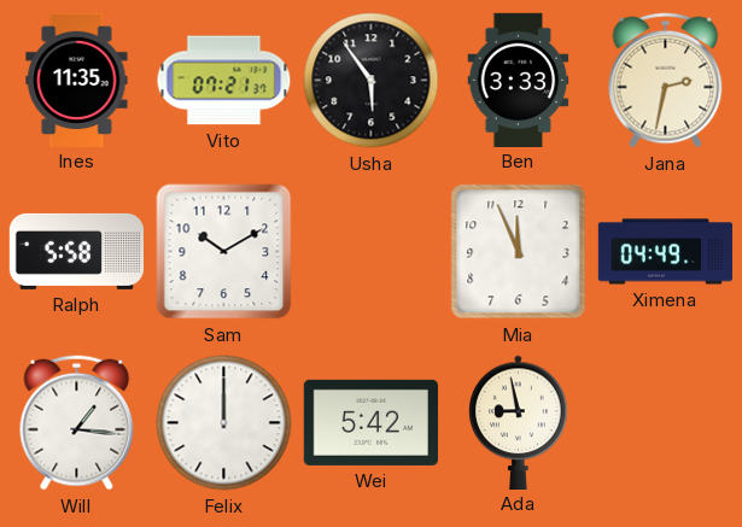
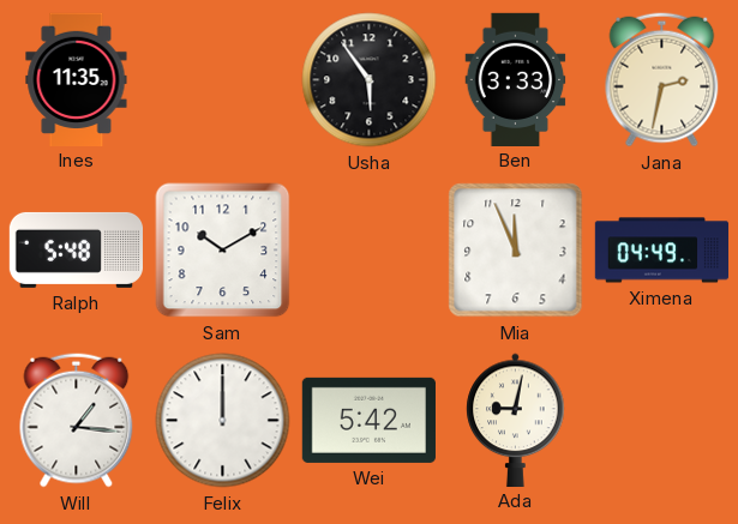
Vito: 07:21 -> none
Ralph: 5:58 -> 5:48
Ada: 8:58 -> 9:02
